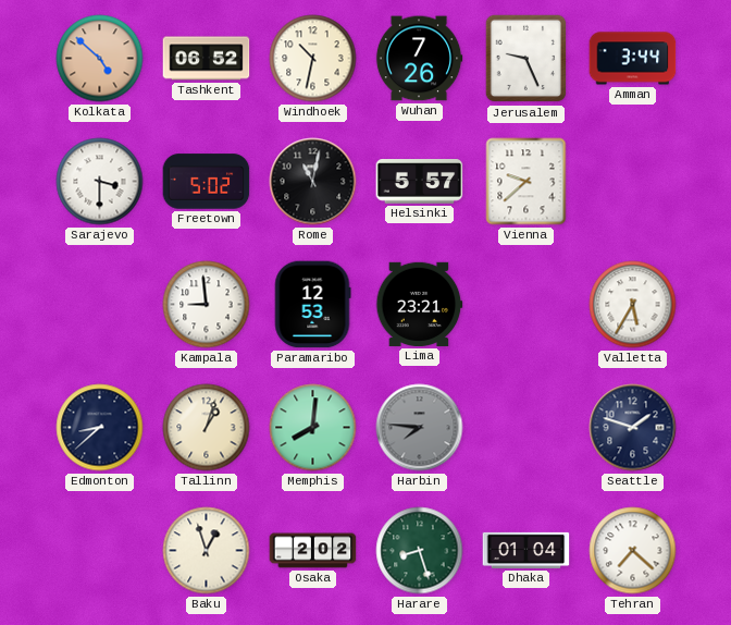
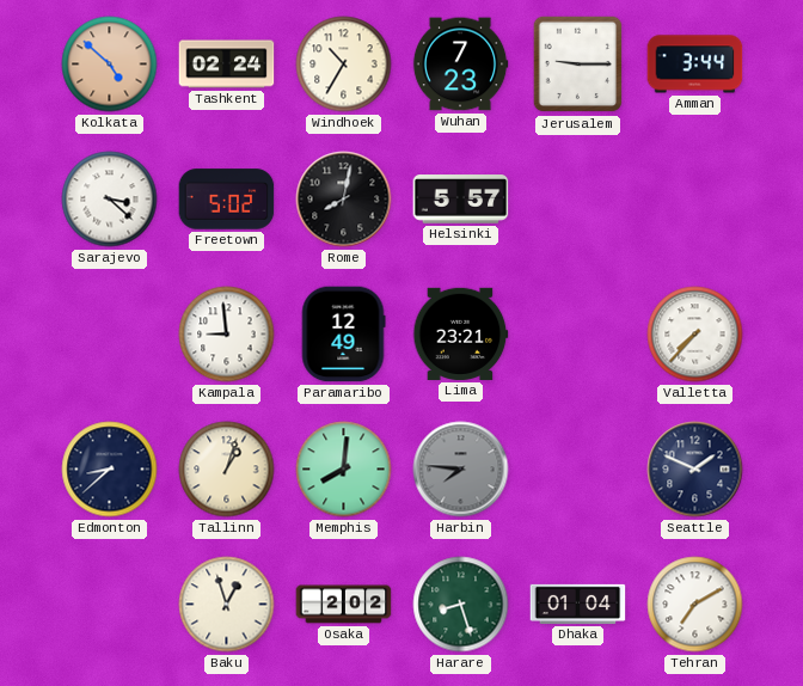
Tashkent: 06:52 -> 02:24
Windhoek: 10:32 -> 10:35
Wuhan: 7:26 -> 7:23
Jerusalem: 9:26 -> 9:15
Sarajevo: 3:30 -> 3:22
Rome: 11:02 -> 8:02
Vienna: 9:38 -> none
Paramaribo: 12:53 -> 12:49
Valletta: 5:35 -> 7:37
Seattle: 1:48 -> 1:49
Tehran: 7:22 -> 7:10
